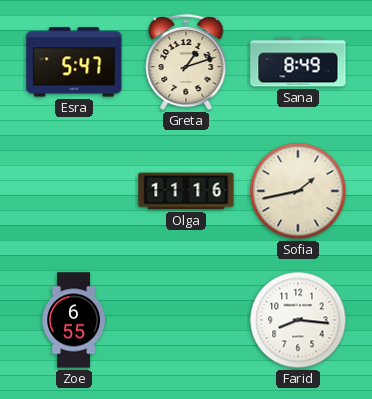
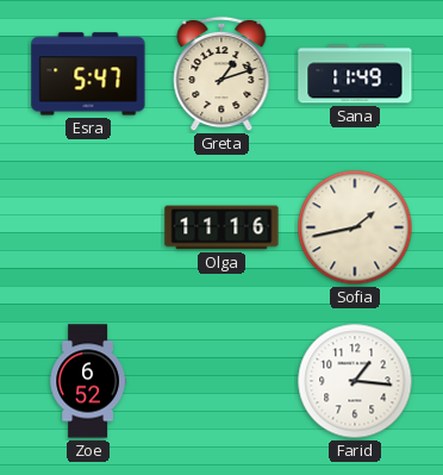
Sana: 8:49 -> 11:49
Zoe: 6:55 -> 6:52
Farid: 8:16 -> 1:16
